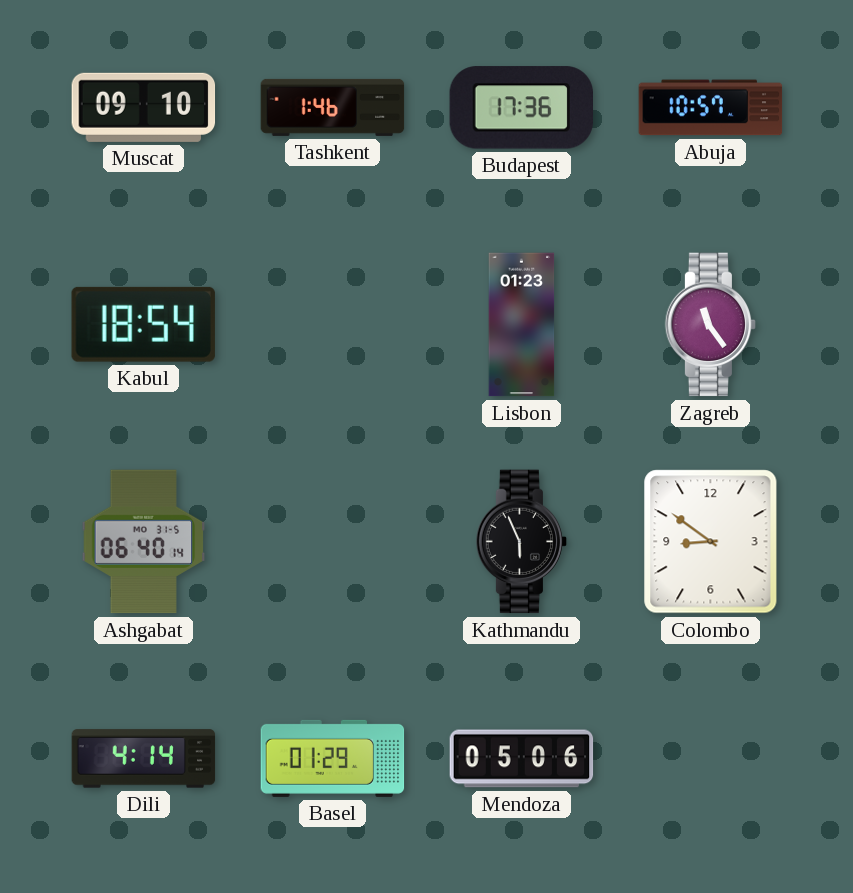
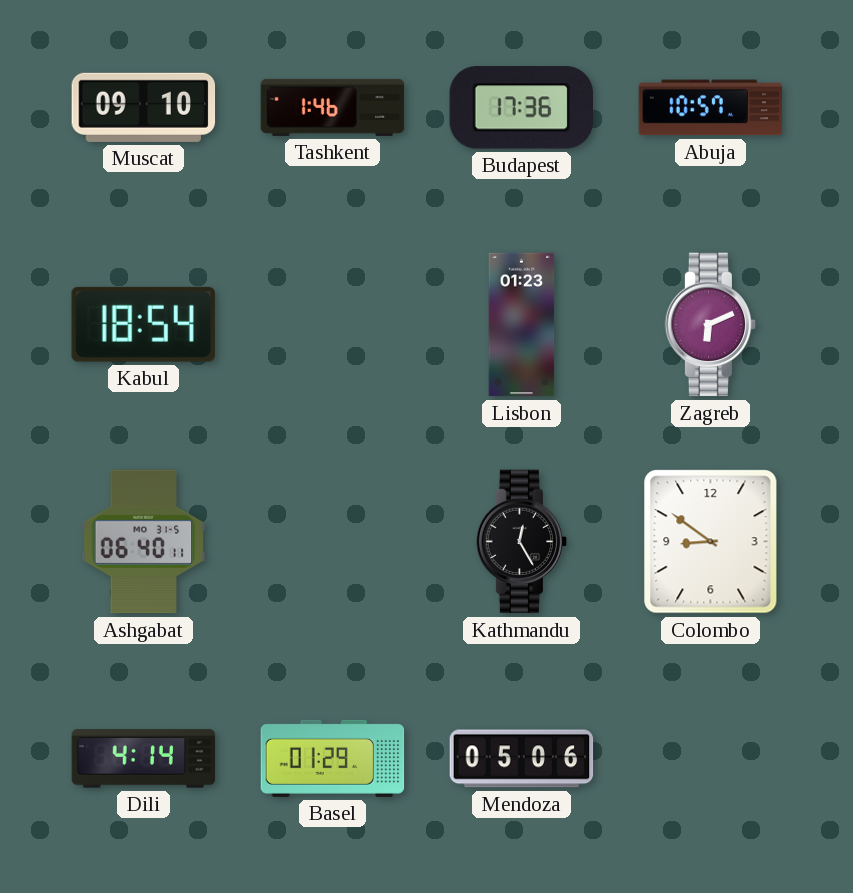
Zagreb: 11:24 -> 6:11
Ashgabat: 06:40:14 -> 06:40:11
Kathmandu: 5:56 -> 12:25
